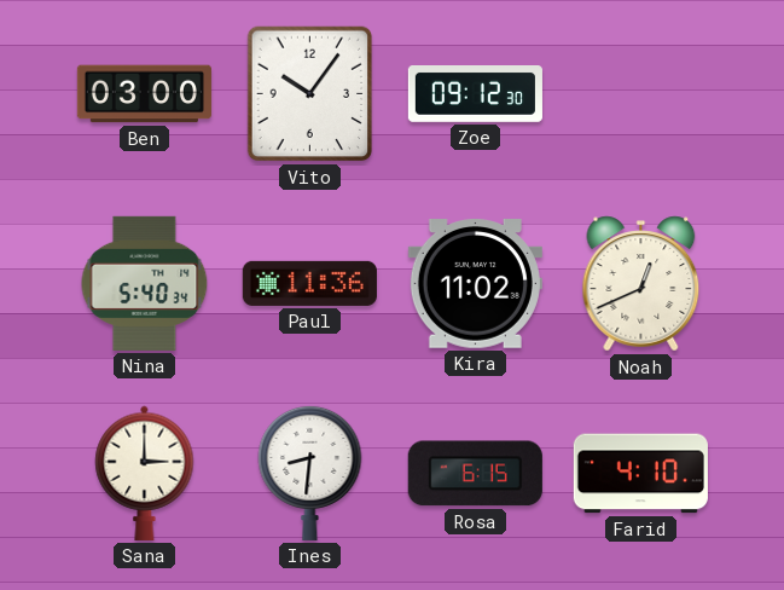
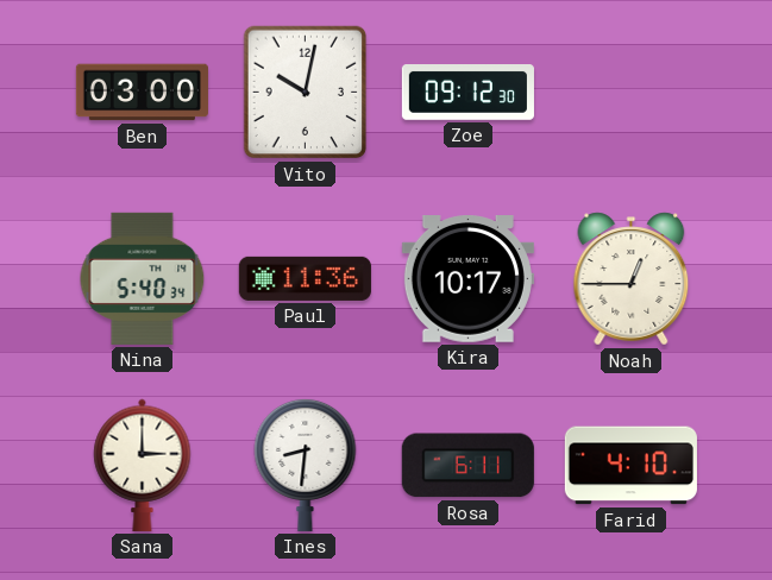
Vito: 10:06 -> 10:02
Kira: 11:02 -> 10:17
Noah: 12:41 -> 12:45
Rosa: 6:15 -> 6:11
